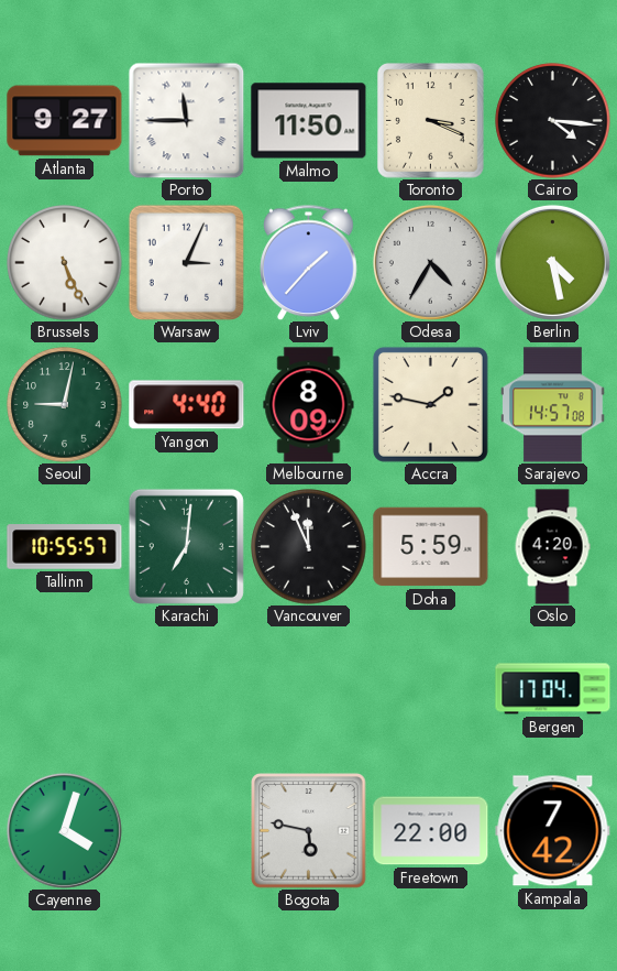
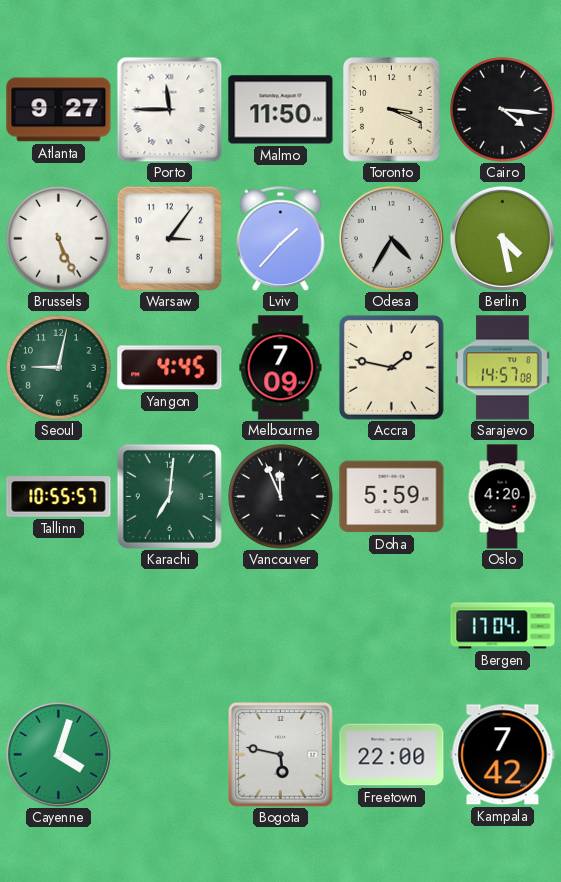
Warsaw: 3:04 -> 3:06
Yangon: 4:40 -> 4:45
Melbourne: 8:09 -> 7:09
